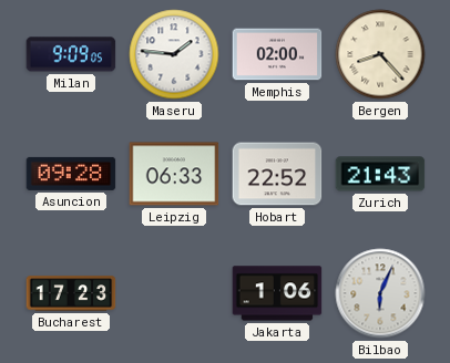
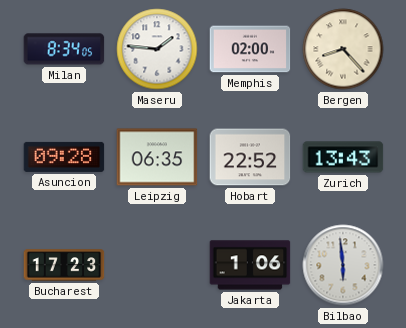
Milan: 9:09 -> 8:34
Leipzig: 06:33 -> 06:35
Zurich: 21:43 -> 13:43
Bilbao: 6:04 -> 5:59
